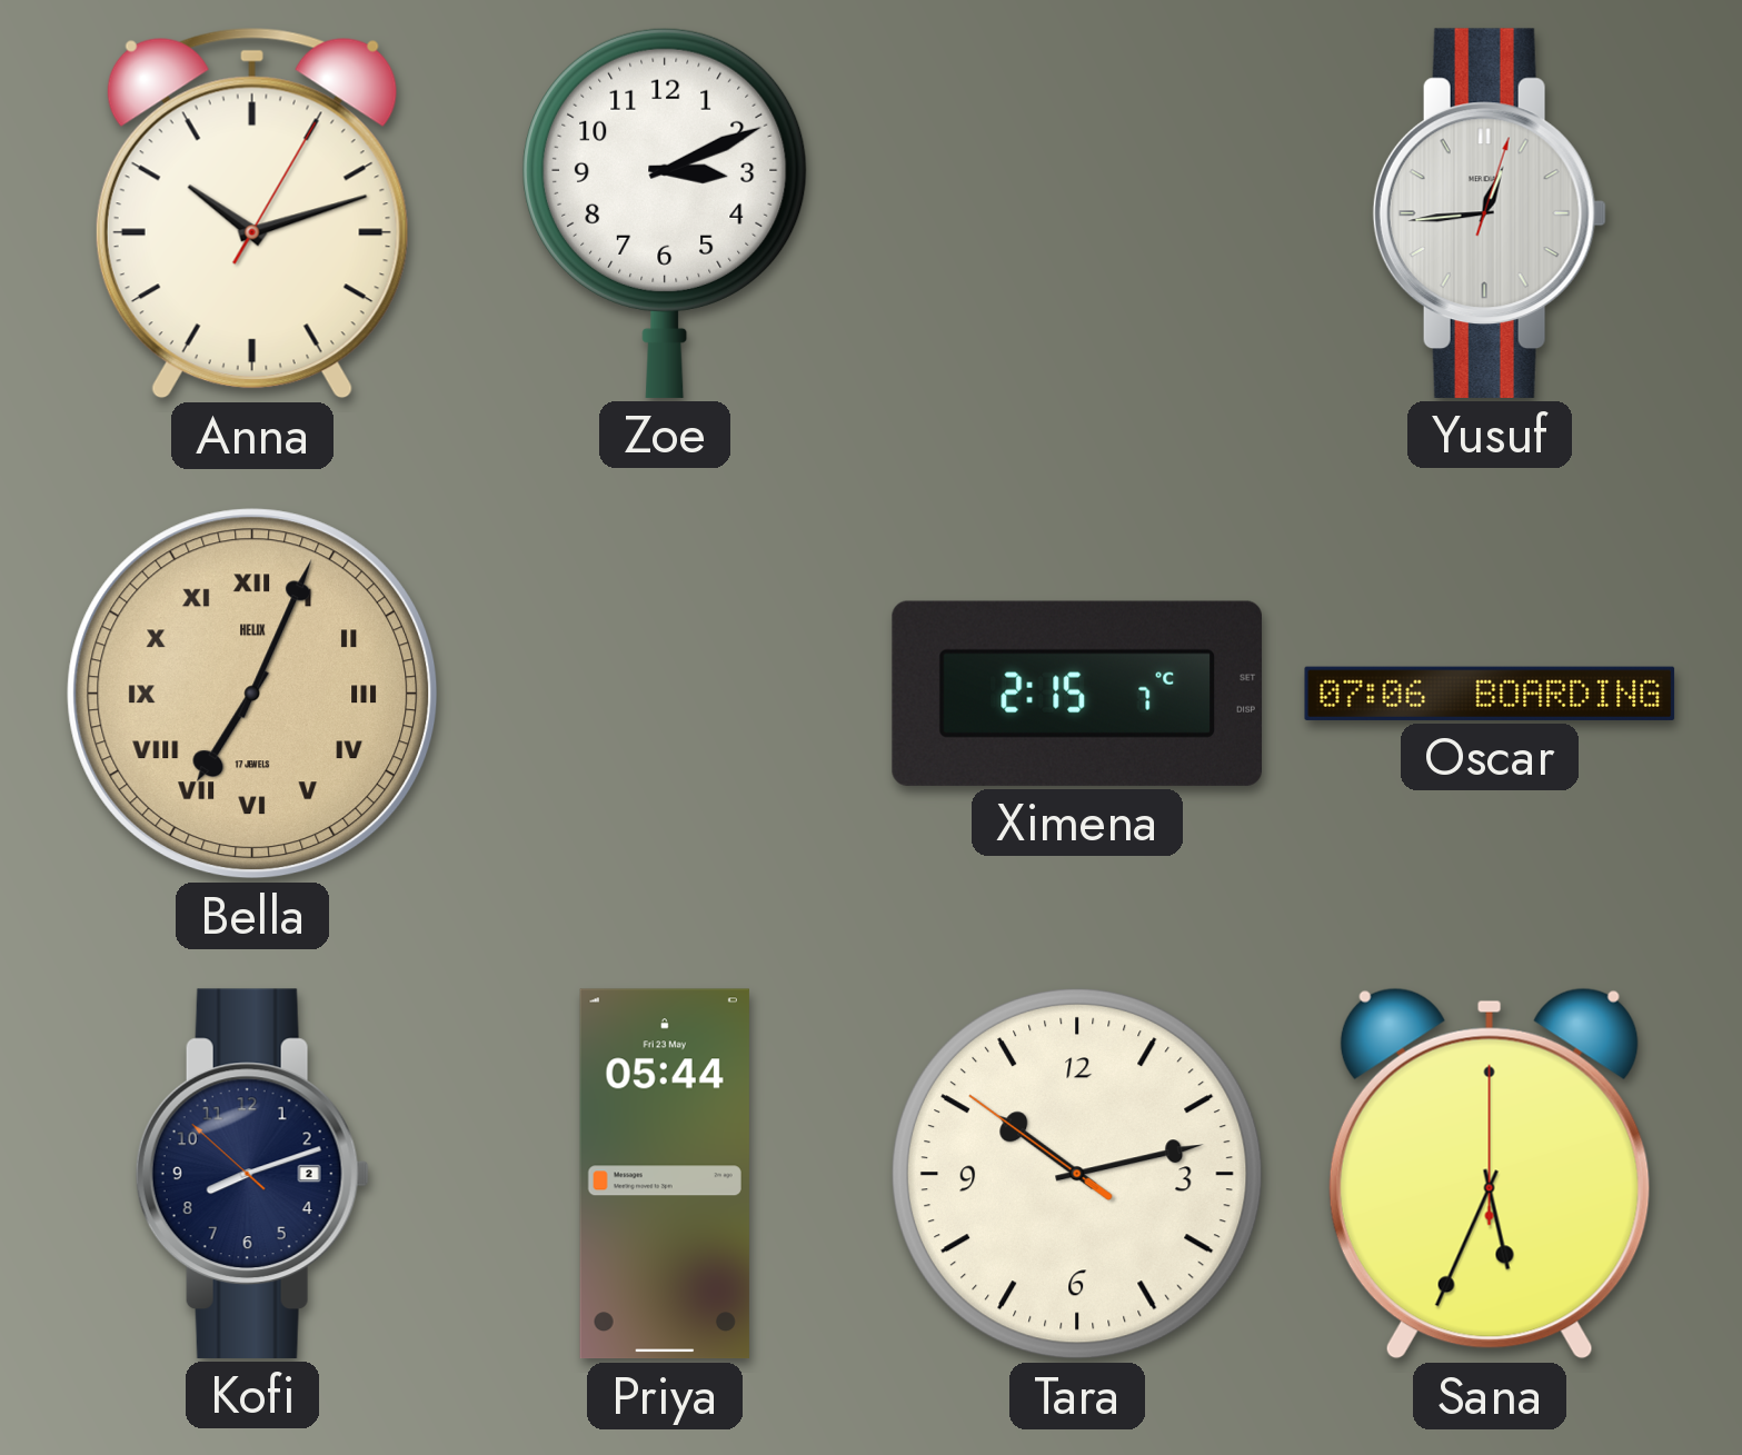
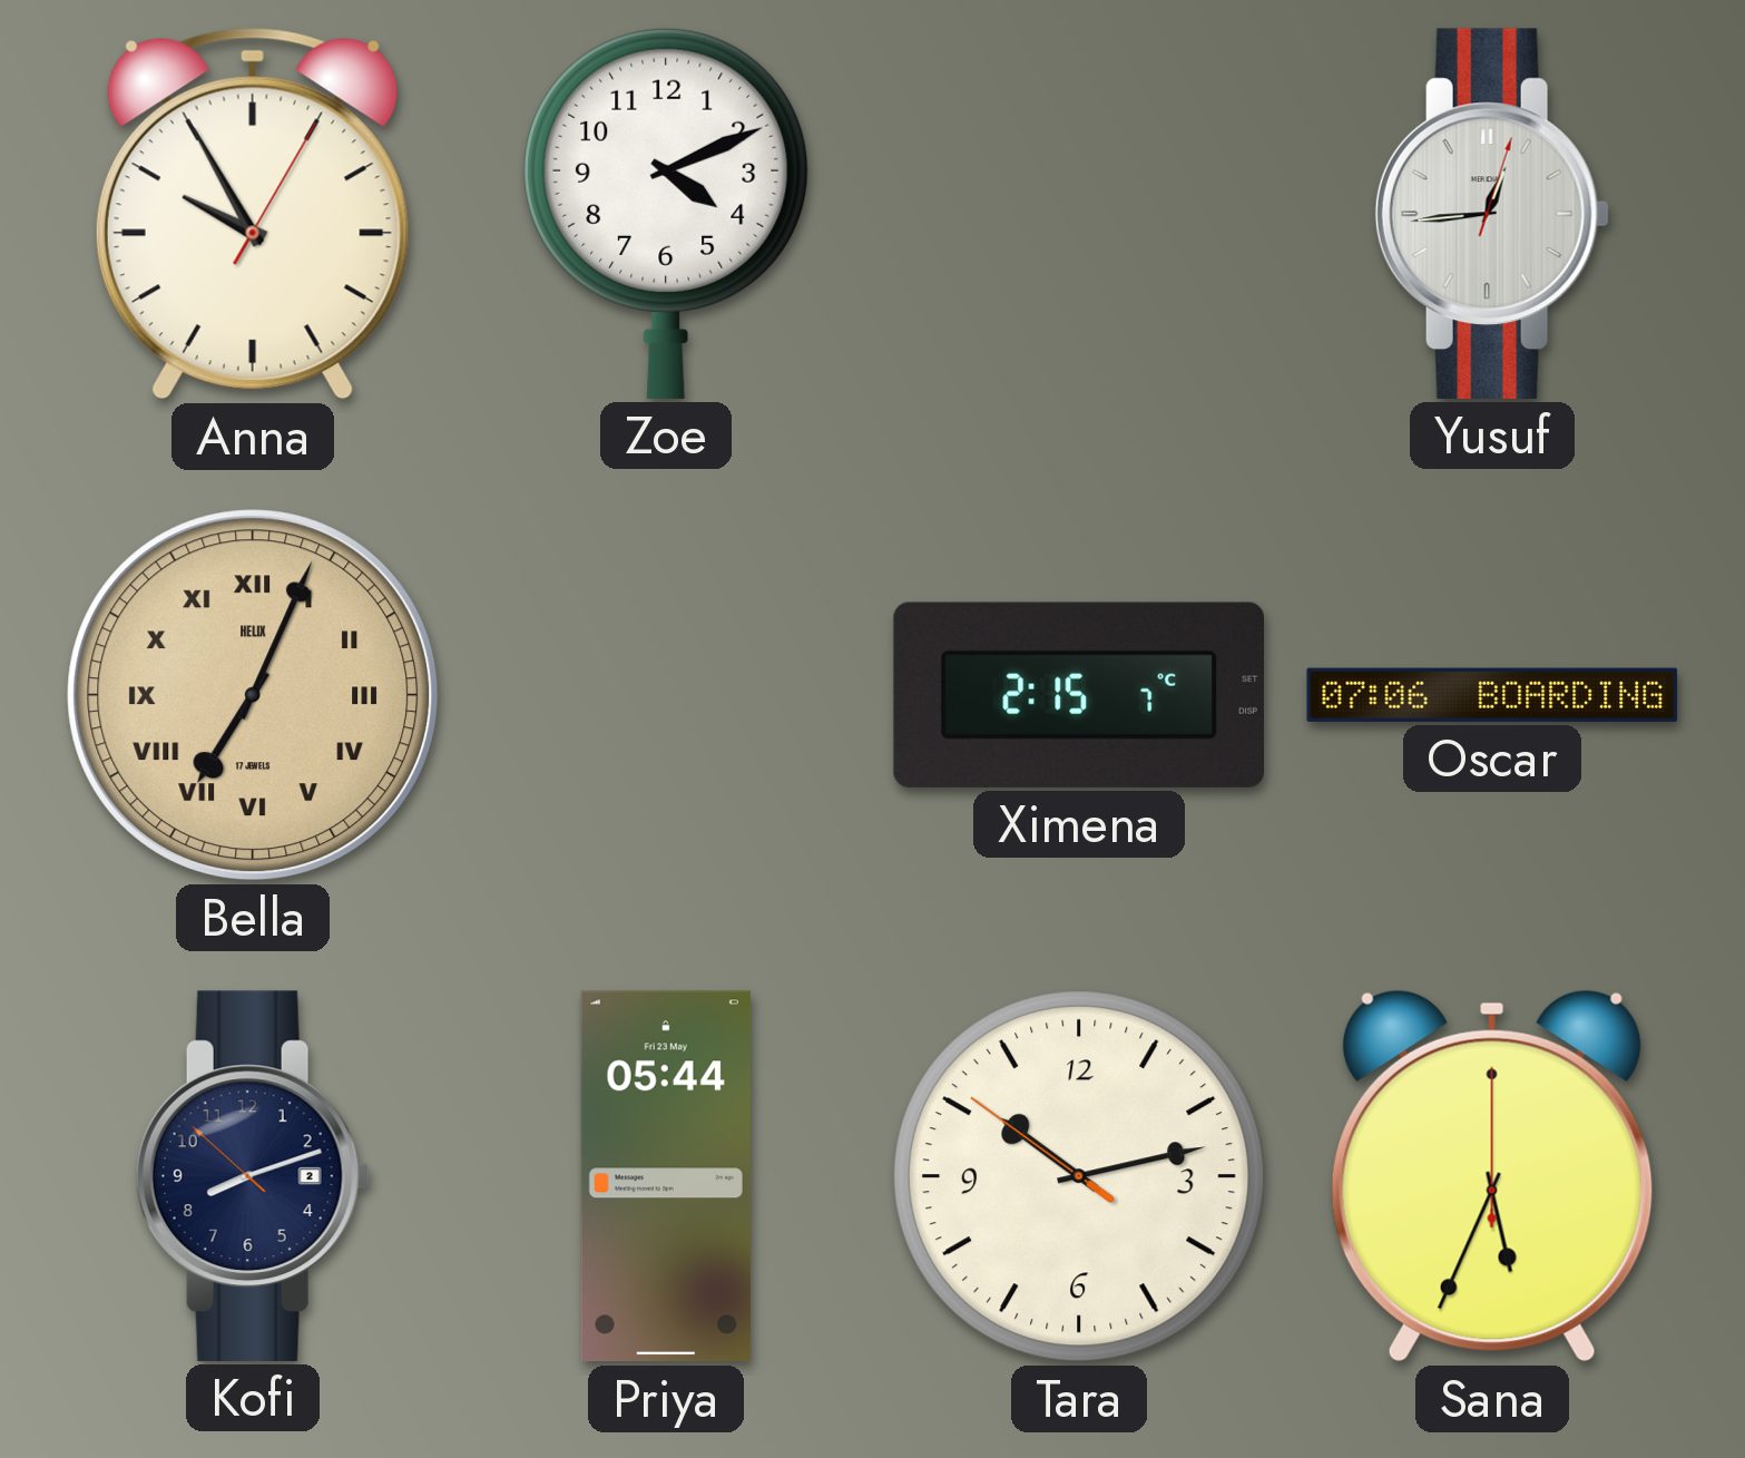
Anna: 10:12 -> 9:55
Zoe: 3:11 -> 4:11
